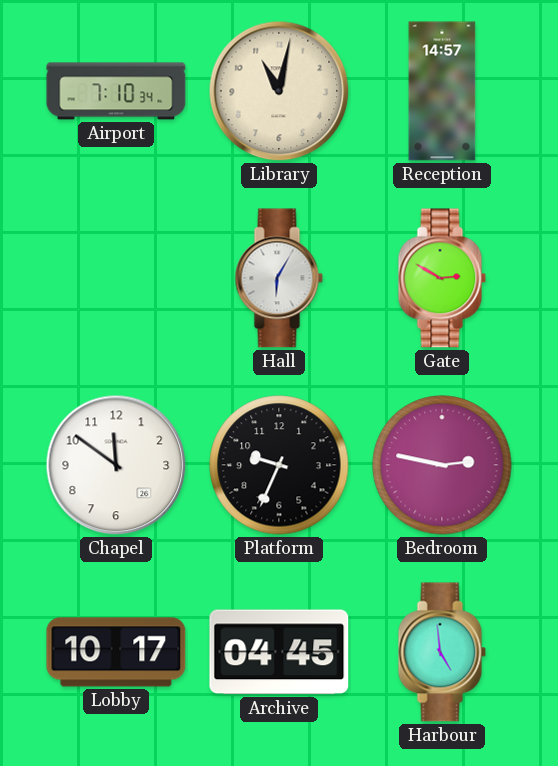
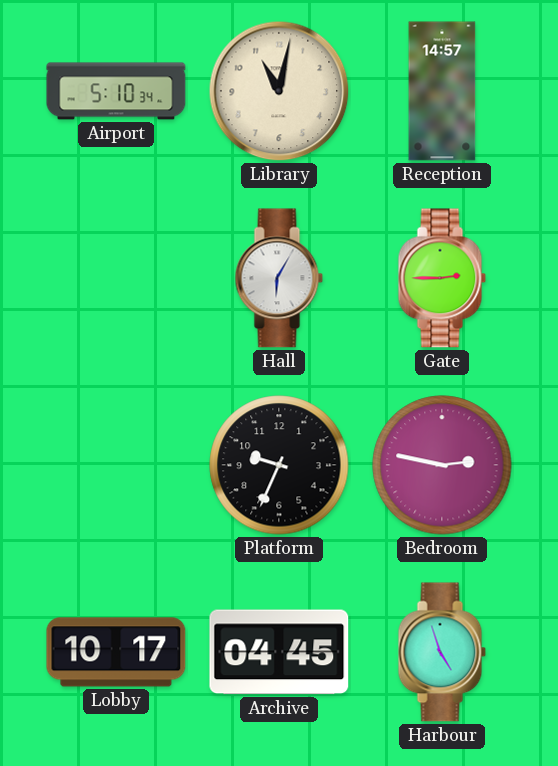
Airport: 7:10 -> 5:10
Gate: 2:50 -> 2:45
Chapel: 11:51 -> none
Harbour: 4:59 -> 4:57
